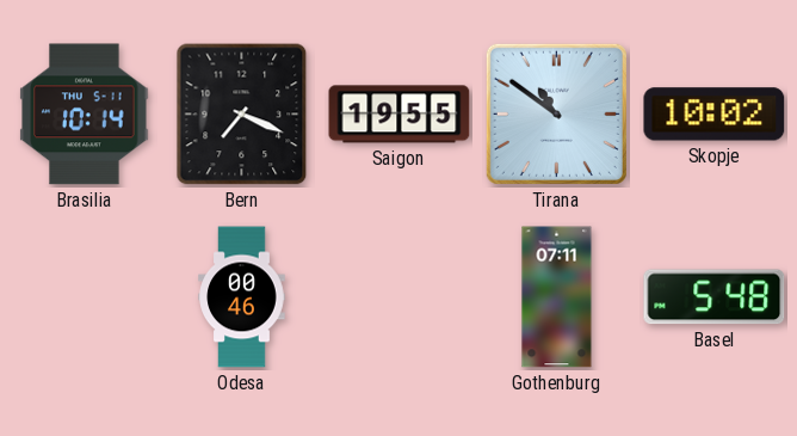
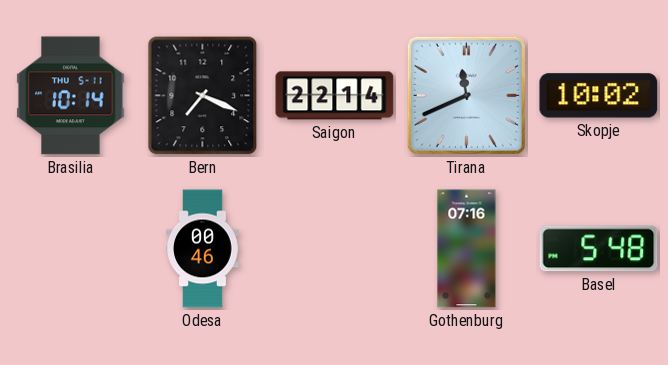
Saigon: 19:55 -> 22:14
Tirana: 10:51 -> 11:41
Gothenburg: 07:11 -> 07:16
